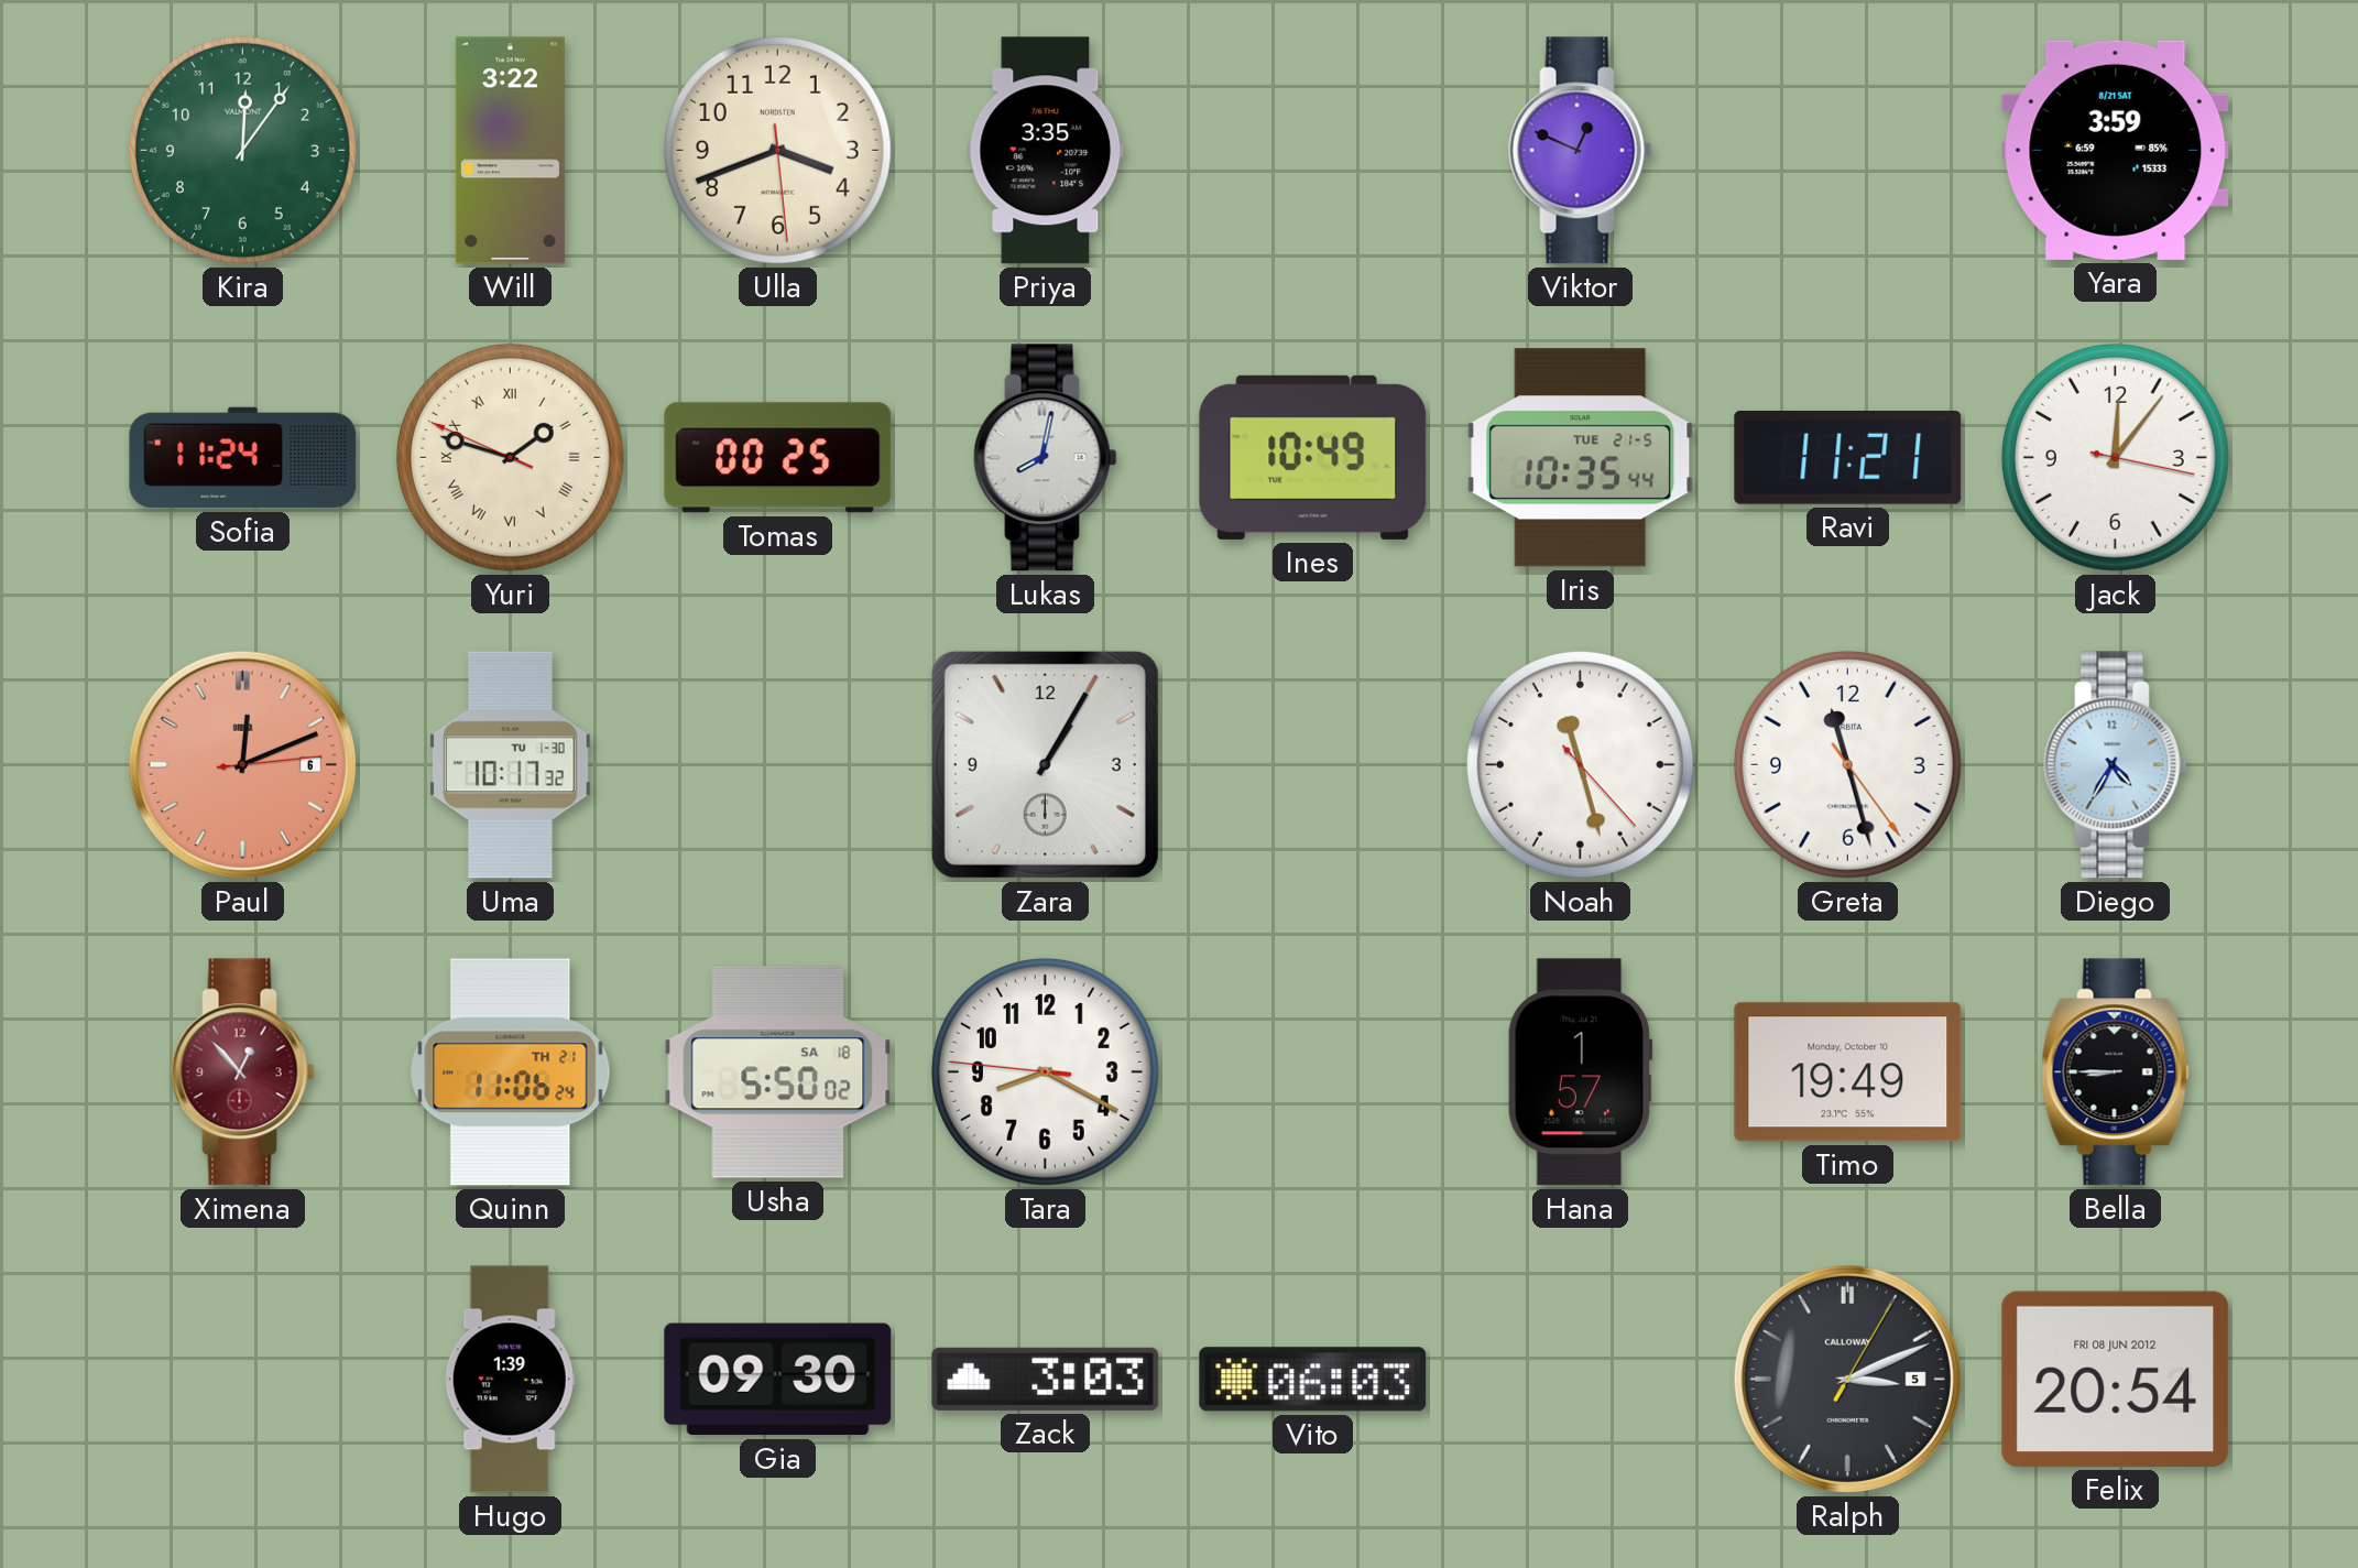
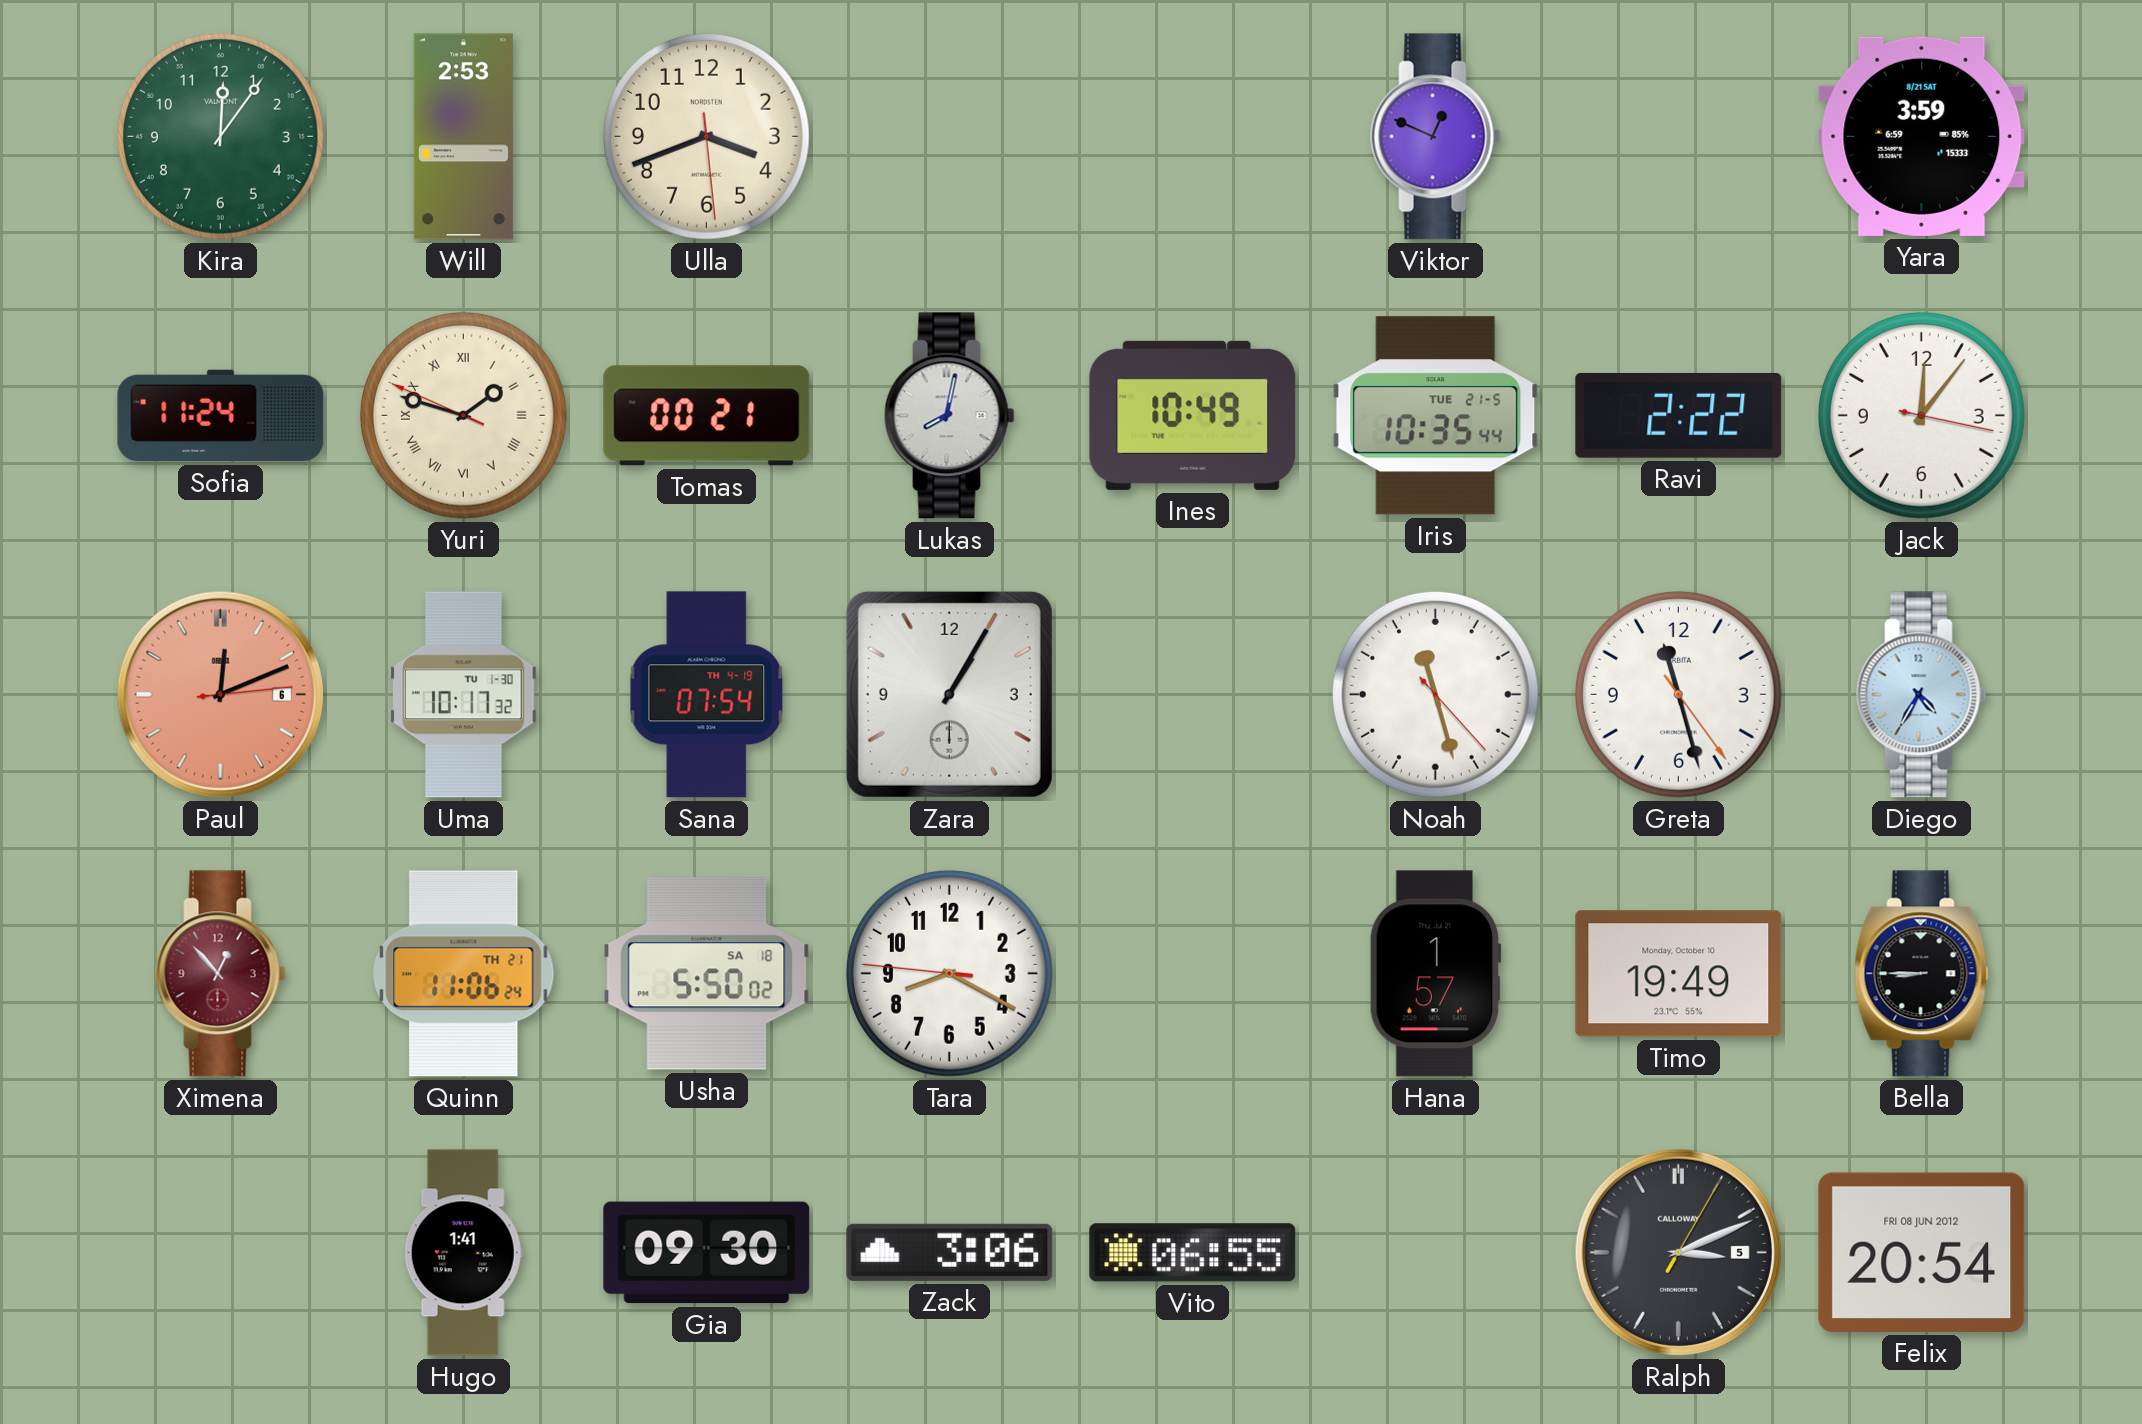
Will: 3:22 -> 2:53
Priya: 3:35 -> none
Tomas: 00:25 -> 00:21
Ravi: 11:21 -> 2:22
Sana: none -> 07:54
Hugo: 1:39 -> 1:41
Zack: 3:03 -> 3:06
Vito: 06:03 -> 06:55
